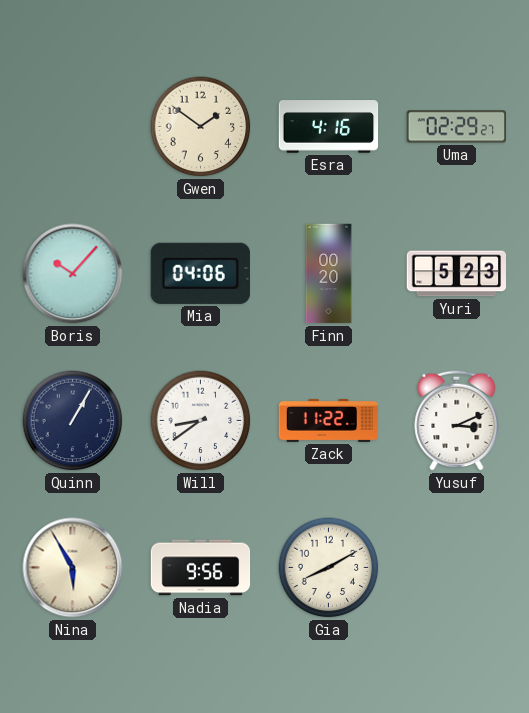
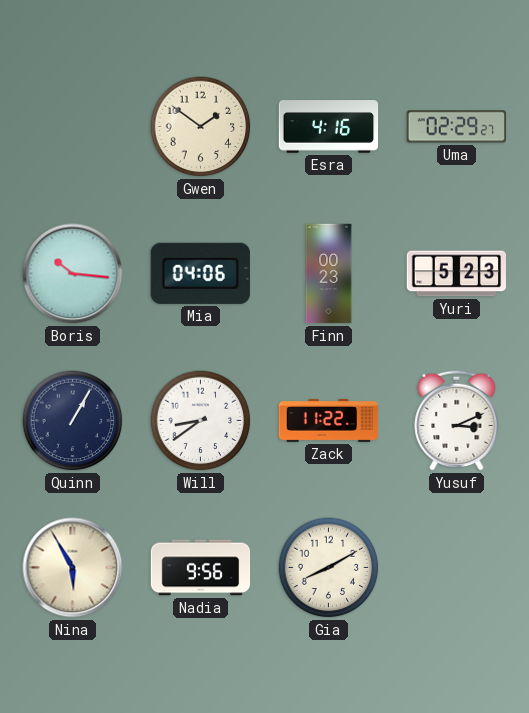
Boris: 10:07 -> 10:16
Finn: 00:20 -> 00:23
